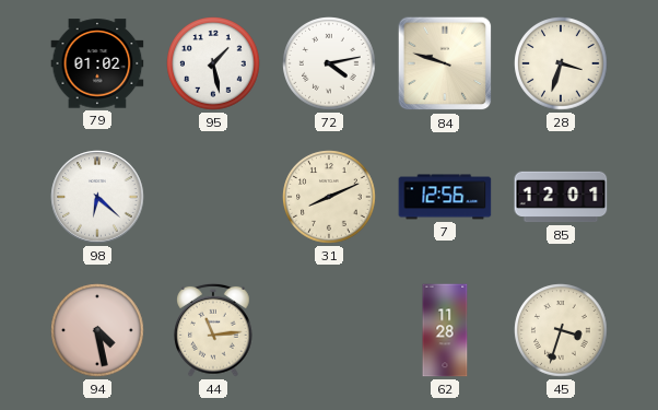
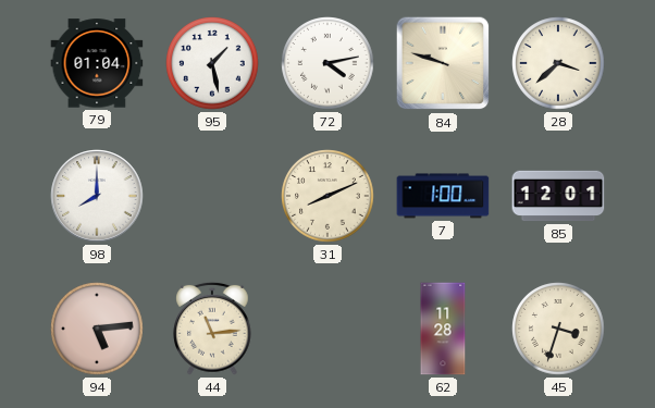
79: 01:02 -> 01:04
28: 3:33 -> 3:38
98: 6:22 -> 8:00
7: 12:56 -> 1:00
94: 4:28 -> 5:14
